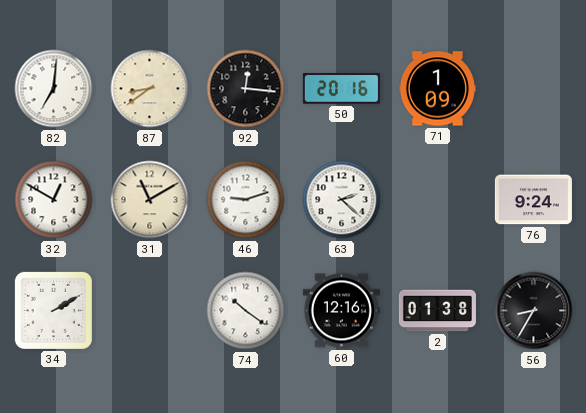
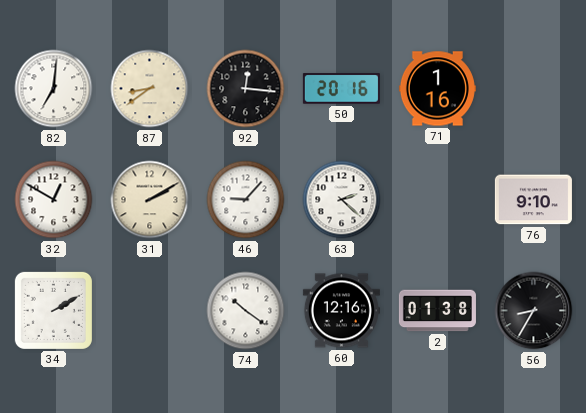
71: 1:09 -> 1:16
31: 11:10 -> 2:10
46: 9:12 -> 9:07
76: 9:24 -> 9:10
